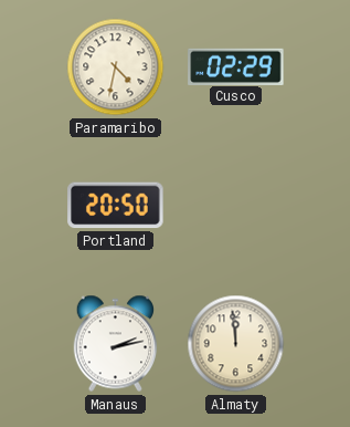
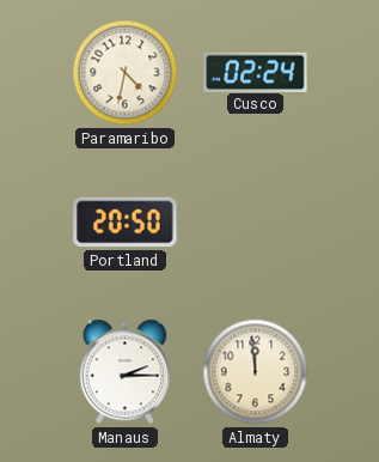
Cusco: 02:29 -> 02:24
Manaus: 2:13 -> 2:15
